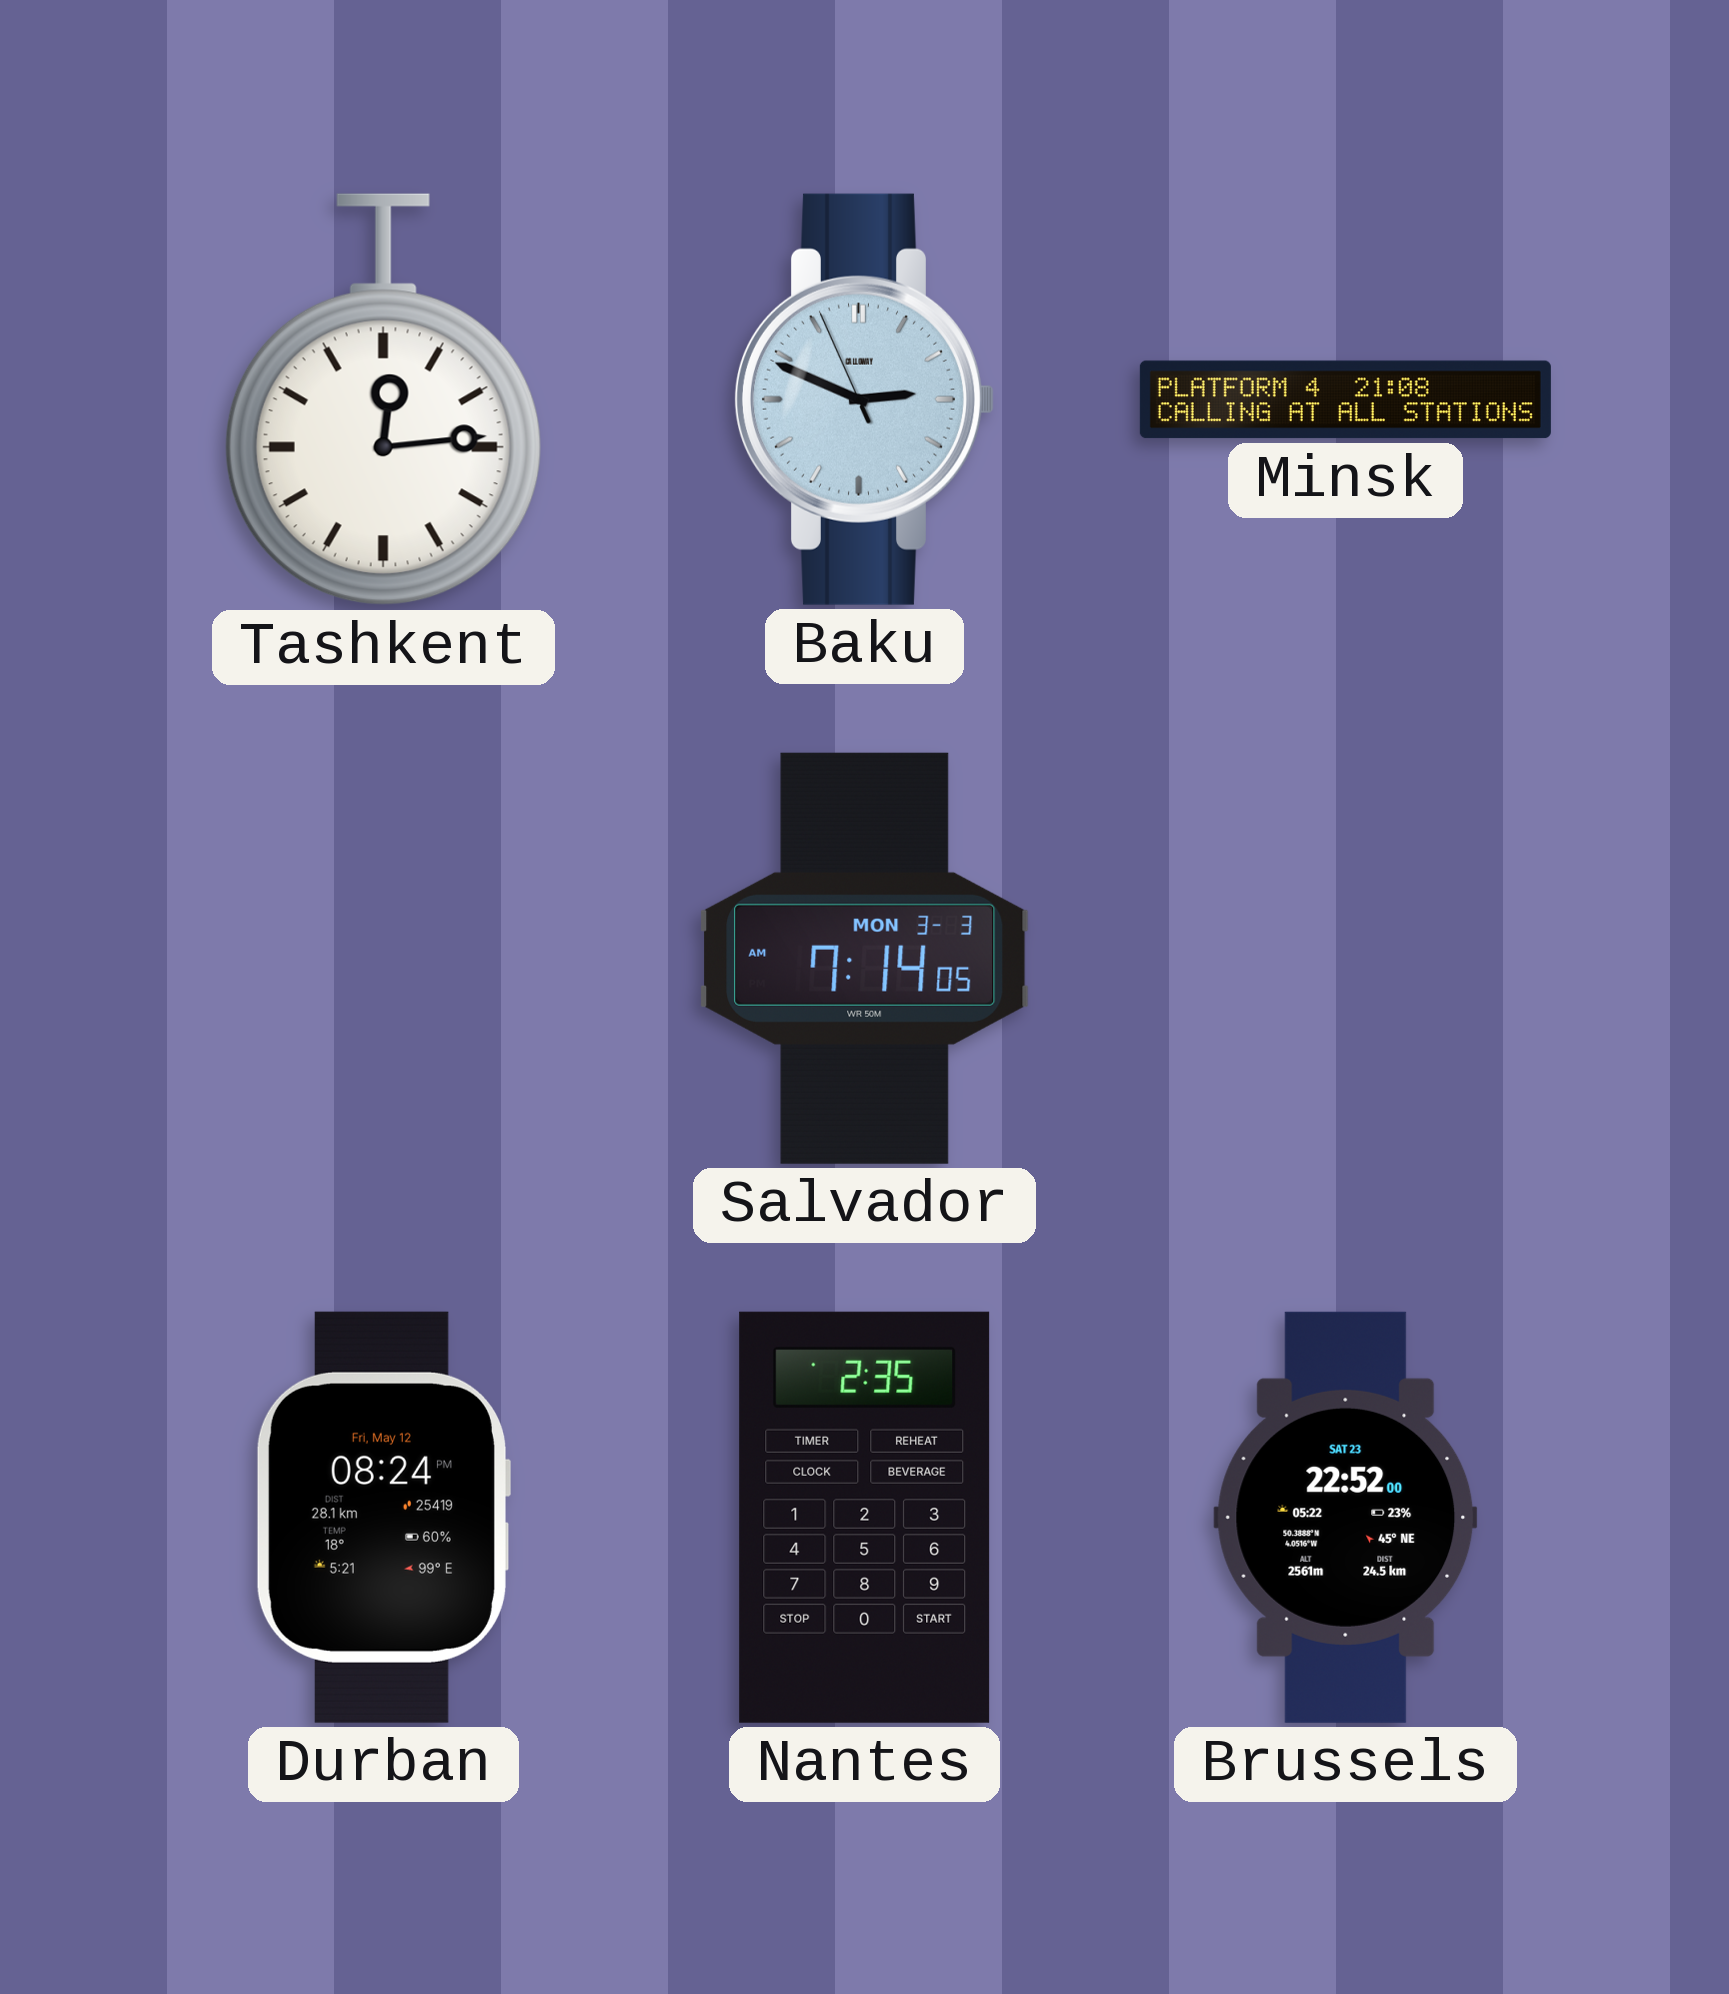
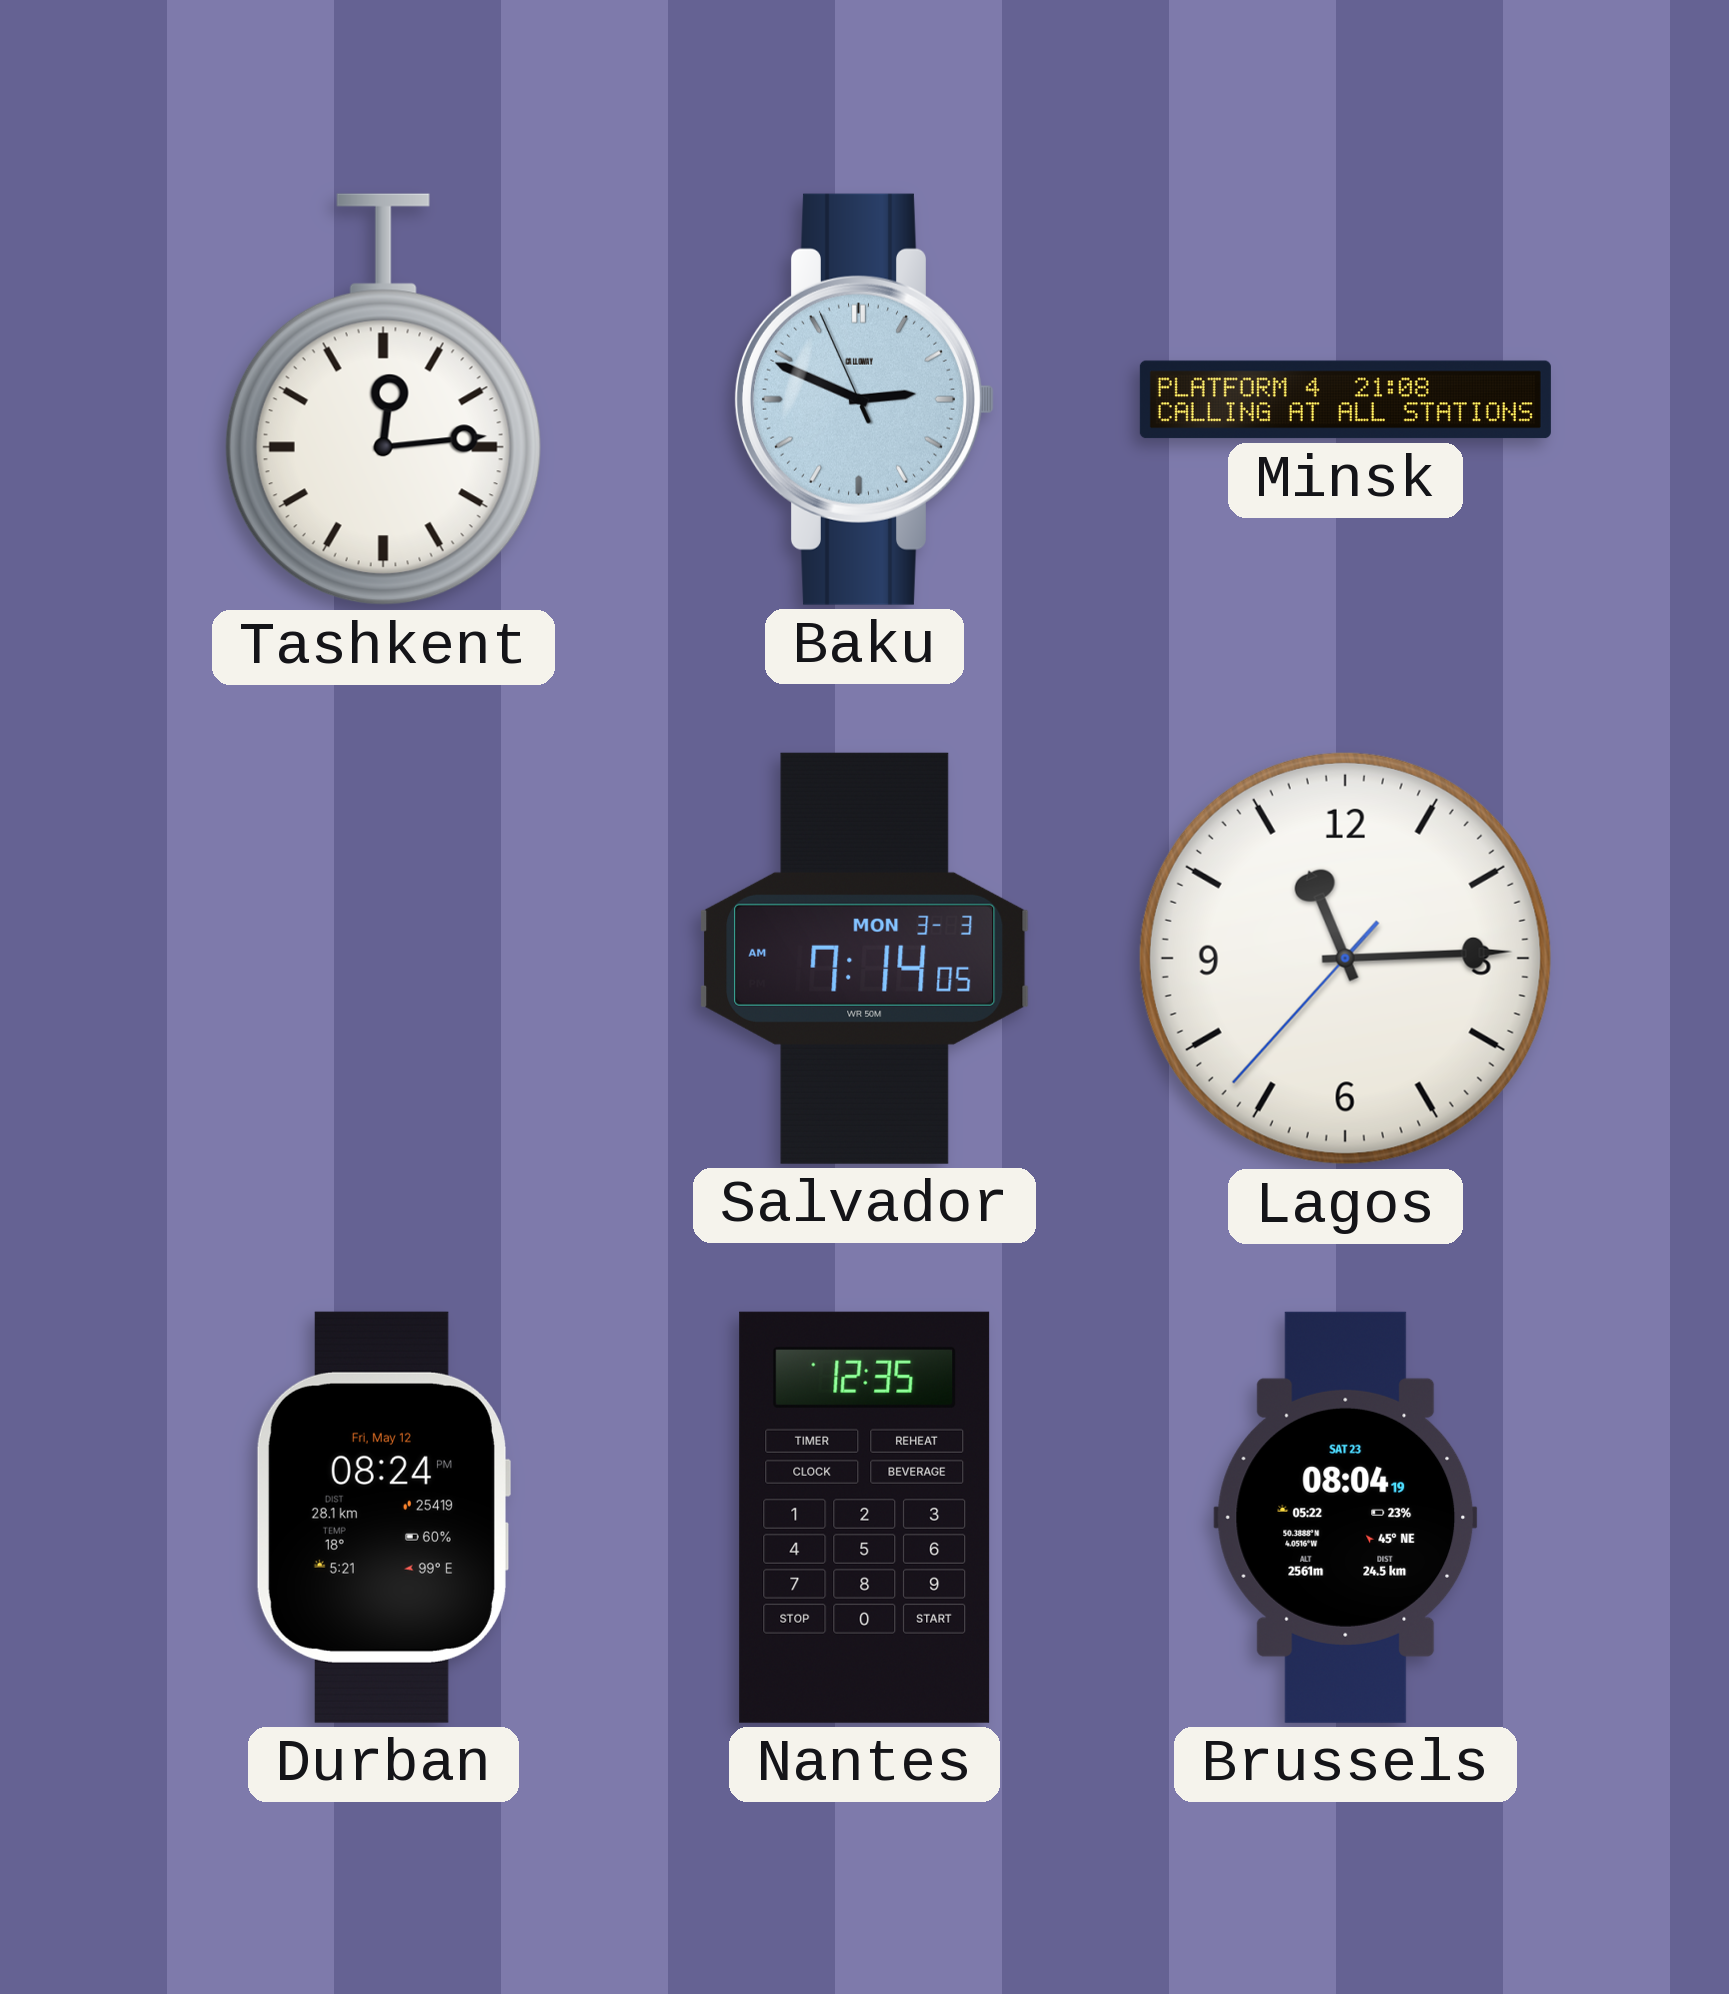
Lagos: none -> 11:14
Nantes: 2:35 -> 12:35
Brussels: 22:52 -> 08:04
